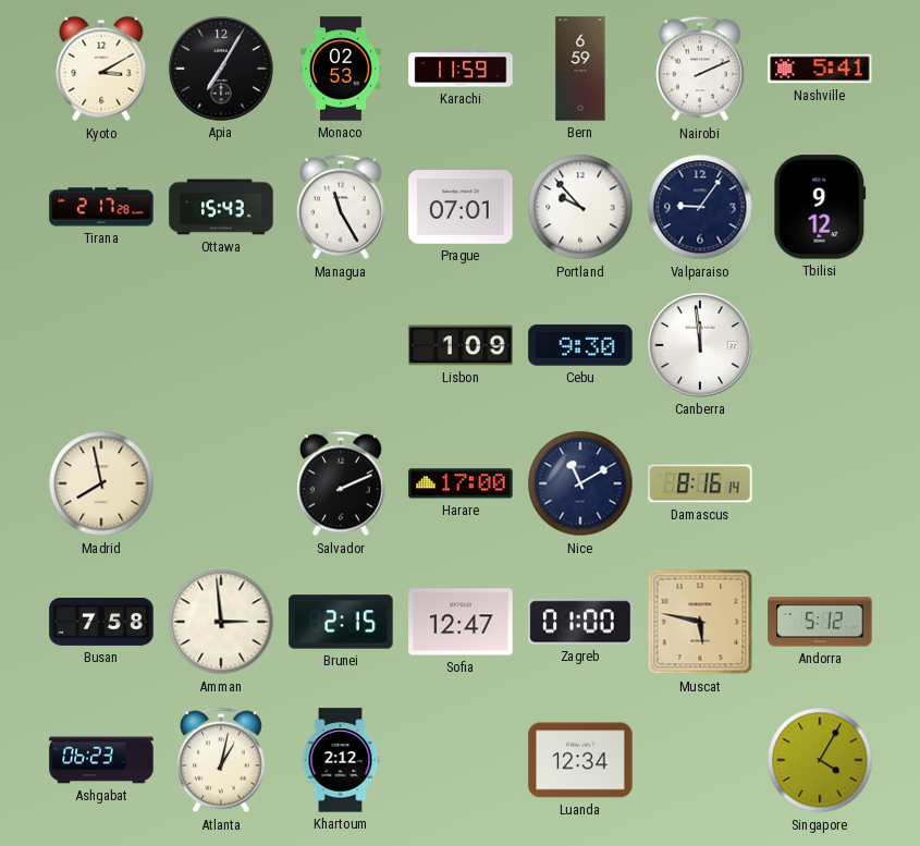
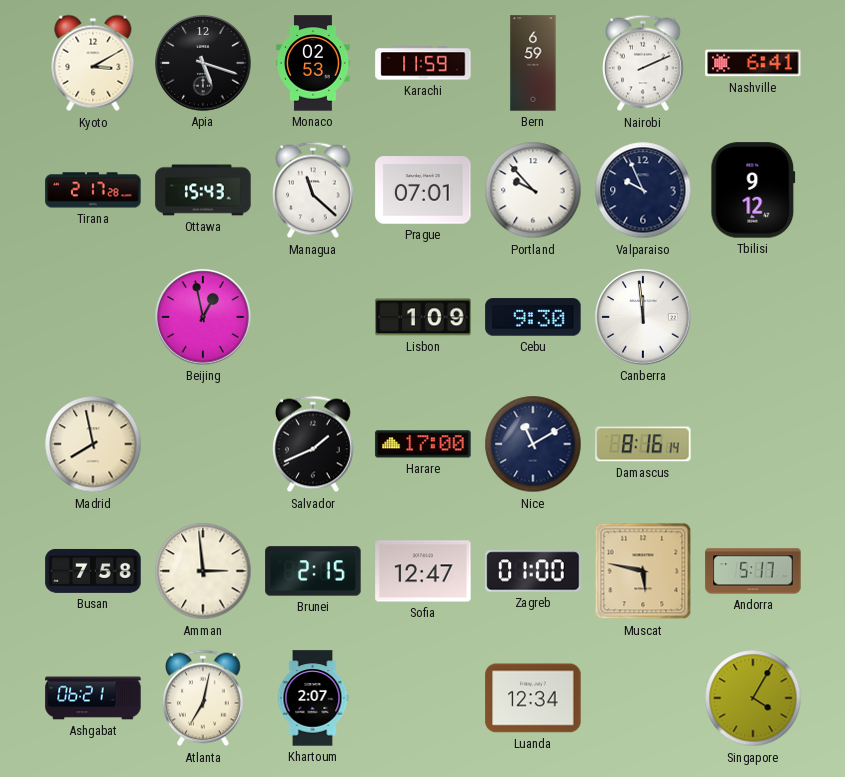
Apia: 7:05 -> 5:18
Nashville: 5:41 -> 6:41
Managua: 11:25 -> 11:22
Valparaiso: 9:06 -> 9:56
Beijing: none -> 12:58
Salvador: 2:11 -> 1:41
Andorra: 5:12 -> 5:17
Ashgabat: 06:23 -> 06:21
Atlanta: 1:02 -> 7:02
Khartoum: 2:12 -> 2:07
